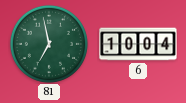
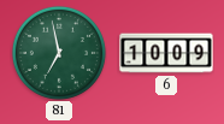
6: 10:04 -> 10:09
